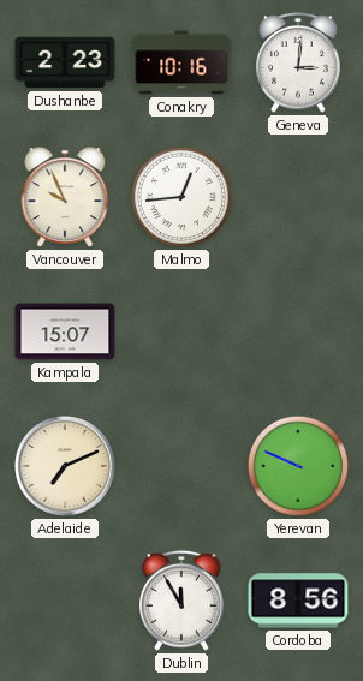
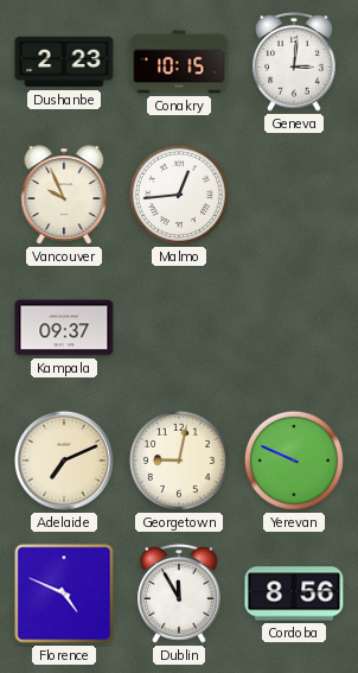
Conakry: 10:16 -> 10:15
Kampala: 15:07 -> 09:37
Georgetown: none -> 9:02
Florence: none -> 4:49
